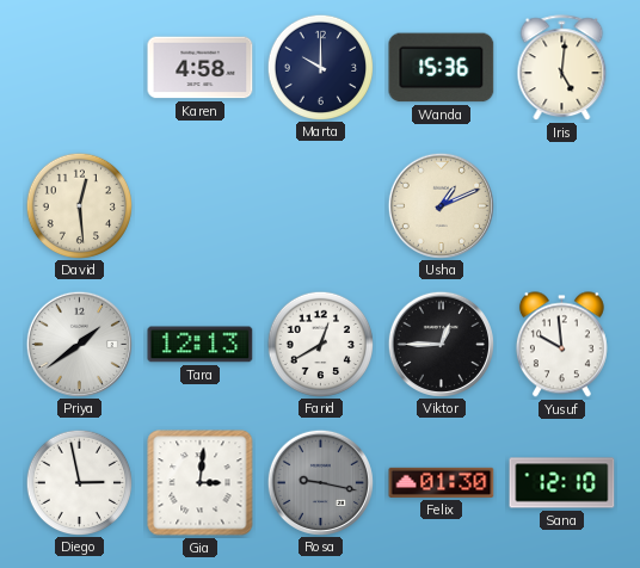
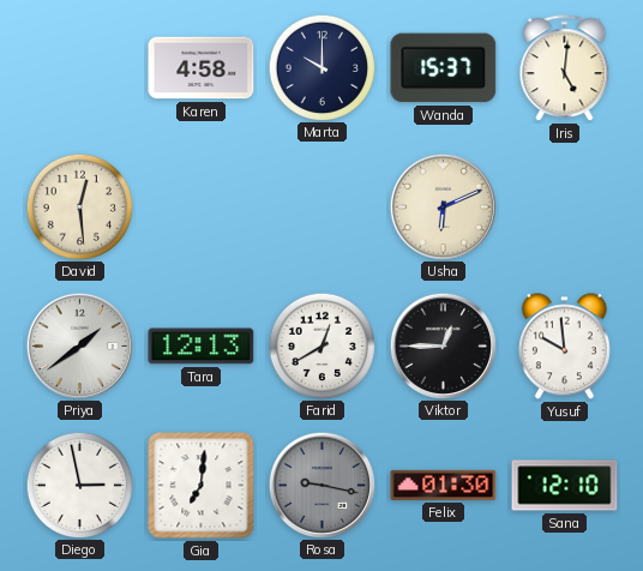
Wanda: 15:36 -> 15:37
Usha: 1:11 -> 6:11
Gia: 3:01 -> 7:01
